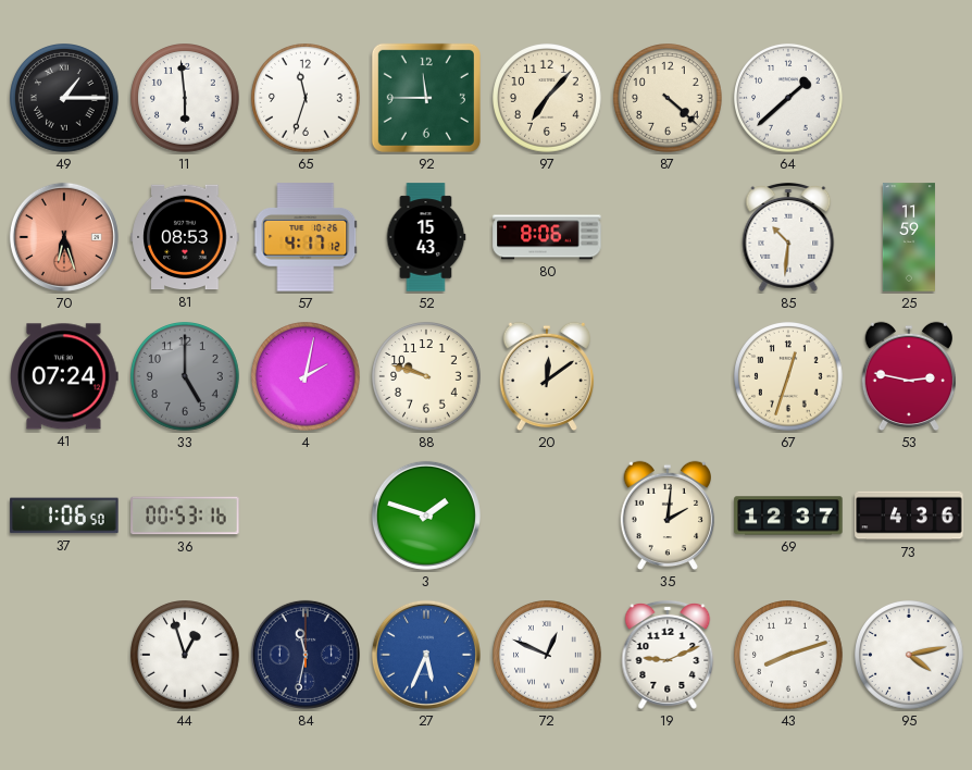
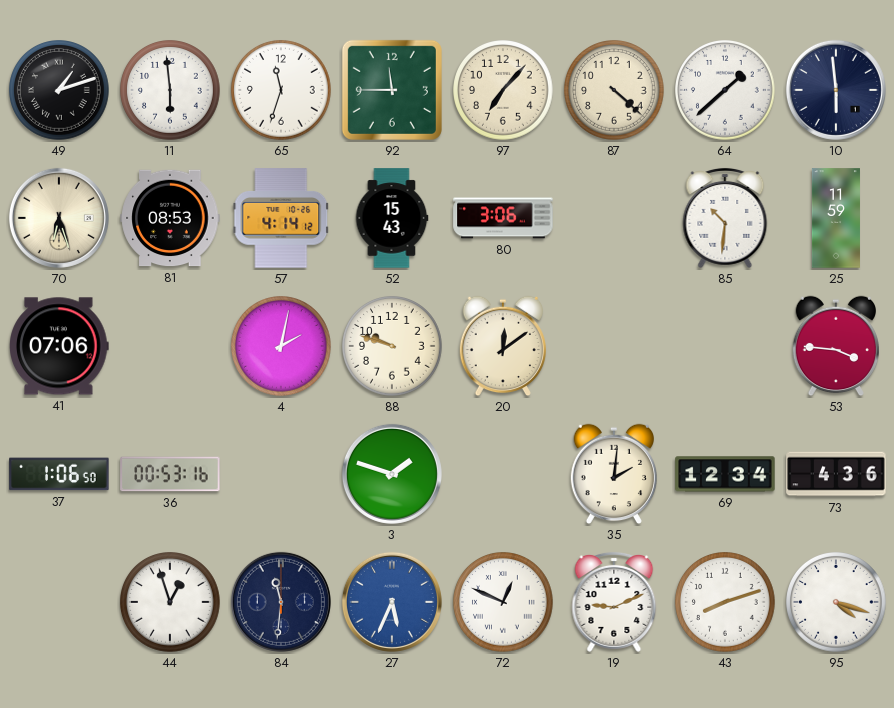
49: 1:15 -> 1:12
10: none -> 5:59
70 dial: salmon -> cream
57: 4:17 -> 4:14
80: 8:06 -> 3:06
41: 07:24 -> 07:06
33: 5:00 -> none
67: 12:33 -> none
53: 2:47 -> 3:46
69: 12:37 -> 12:34
84: 11:32 -> 11:31
95: 4:13 -> 4:18
